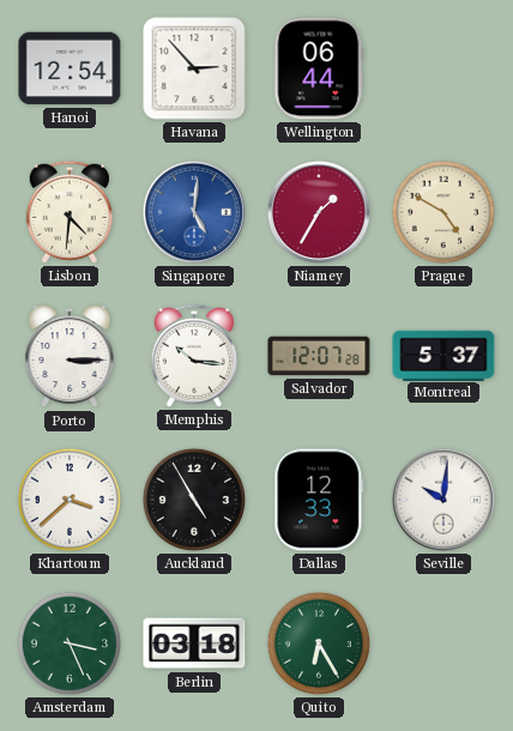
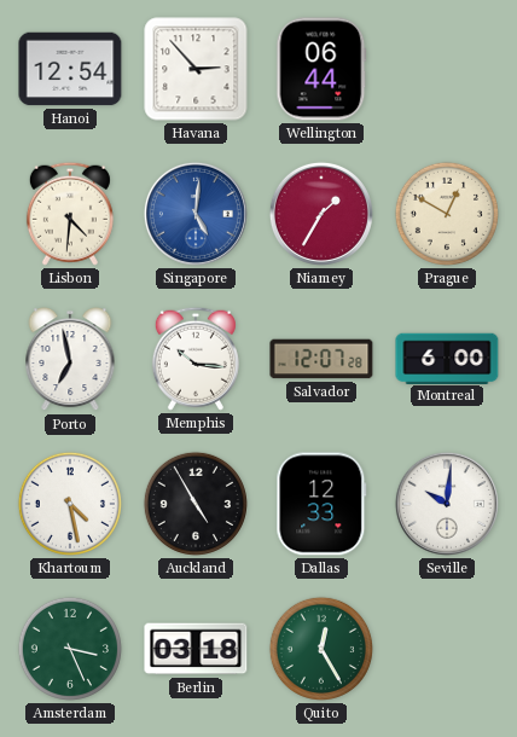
Prague: 4:50 -> 12:50
Porto: 3:15 -> 6:58
Montreal: 5:37 -> 6:00
Khartoum: 3:38 -> 4:28
Quito: 6:25 -> 12:25
